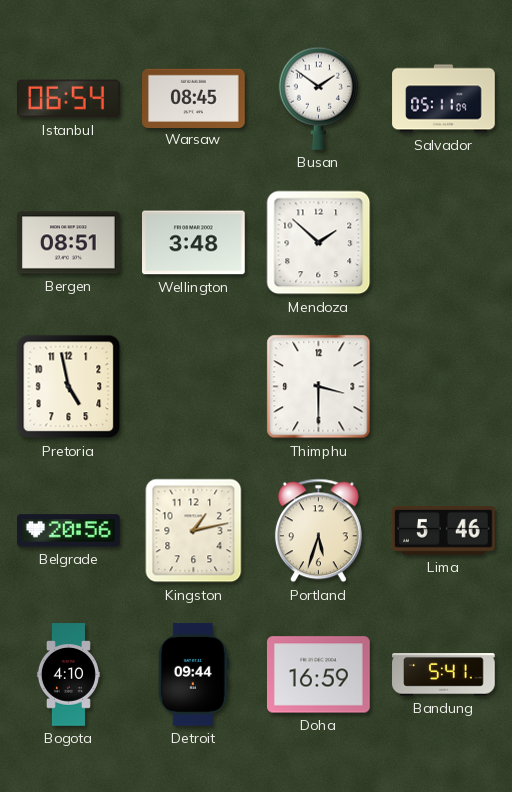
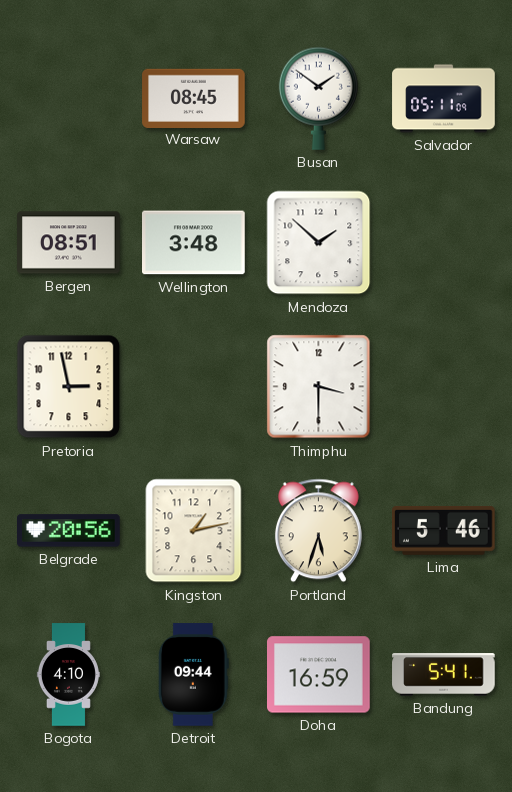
Istanbul: 06:54 -> none
Pretoria: 4:58 -> 2:58
